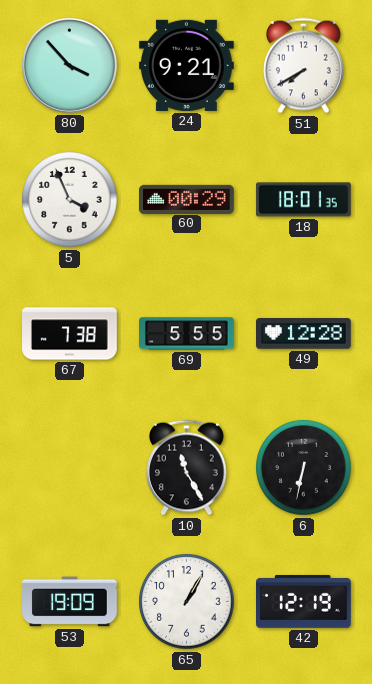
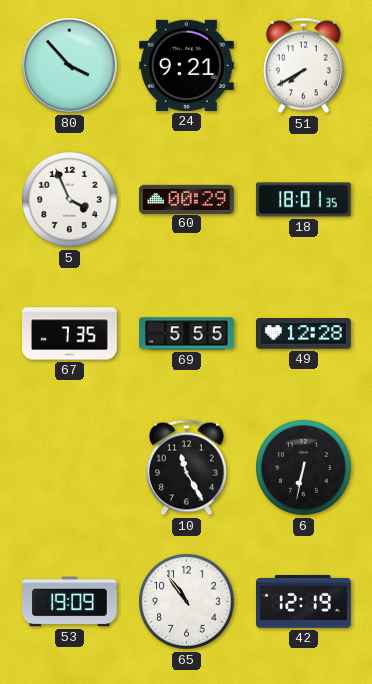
67: 7:38 -> 7:35
65: 1:05 -> 10:54
